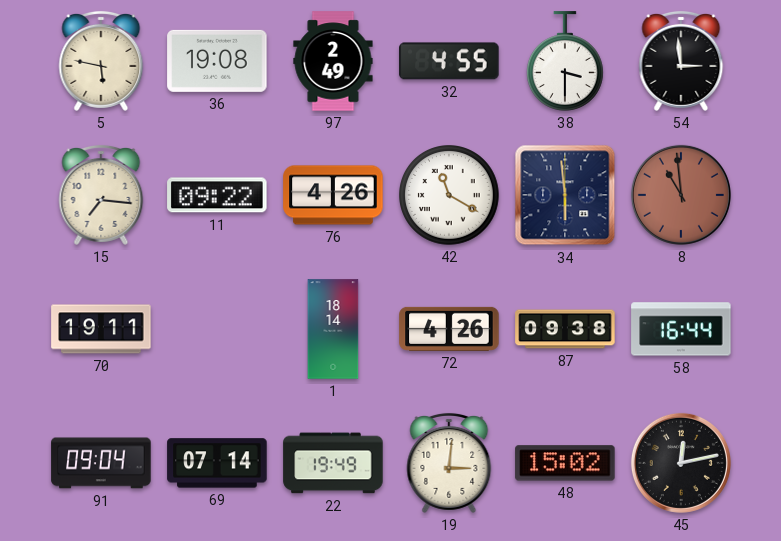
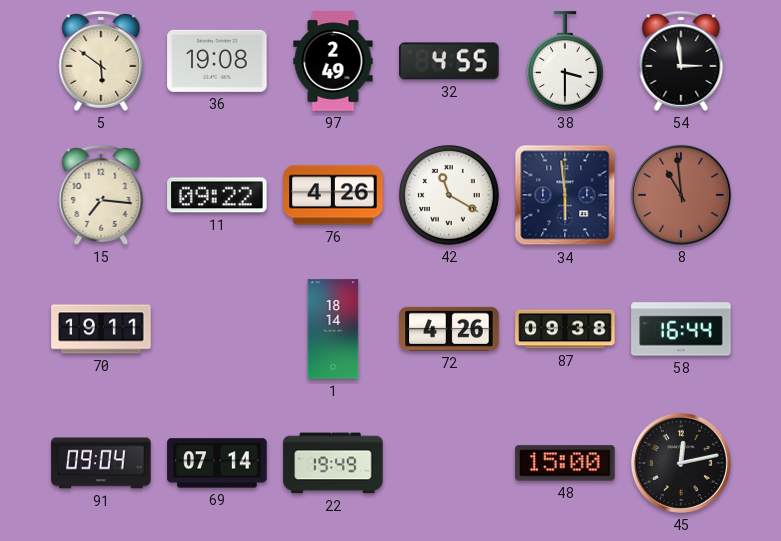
5: 5:47 -> 5:51
19: 3:01 -> none
48: 15:02 -> 15:00
